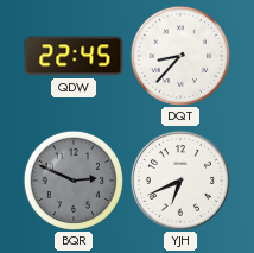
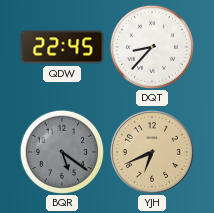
BQR: 2:49 -> 5:21
YJH dial: white -> champagne
